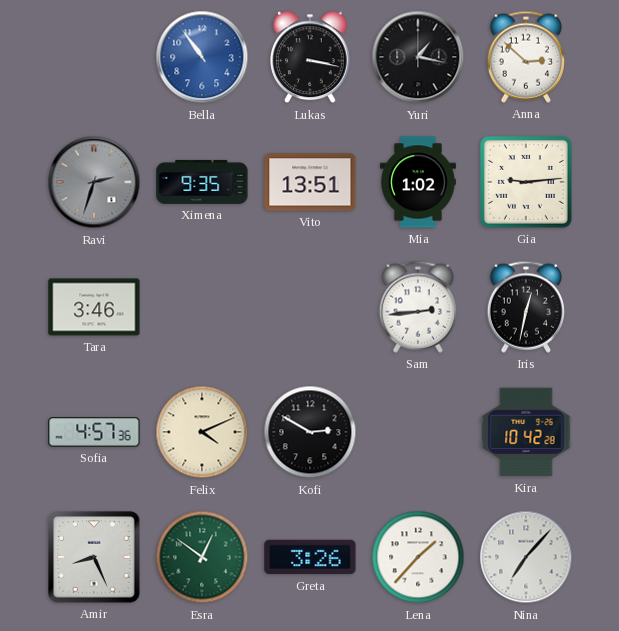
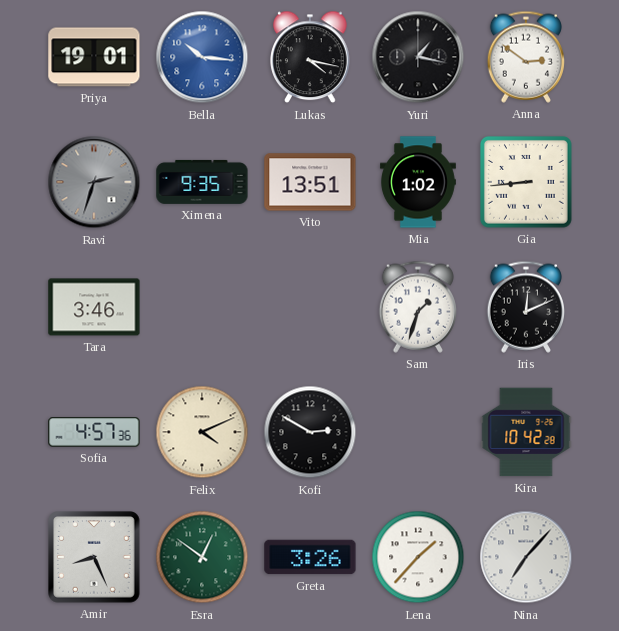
Priya: none -> 19:01
Bella: 10:54 -> 10:16
Lukas: 3:17 -> 4:17
Anna: 2:52 -> 2:51
Gia: 9:14 -> 8:44
Sam: 2:44 -> 1:33
Iris: 12:32 -> 12:11
